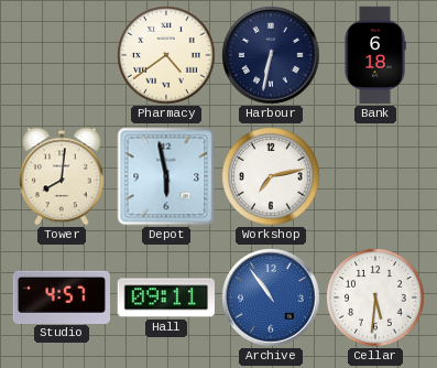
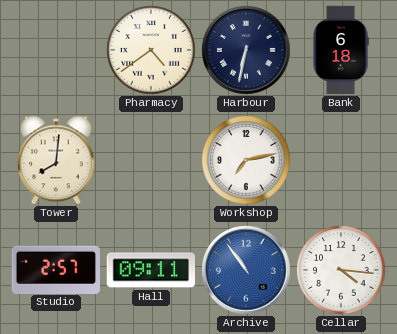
Depot: 5:58 -> none
Studio: 4:57 -> 2:57
Cellar: 5:31 -> 4:16
